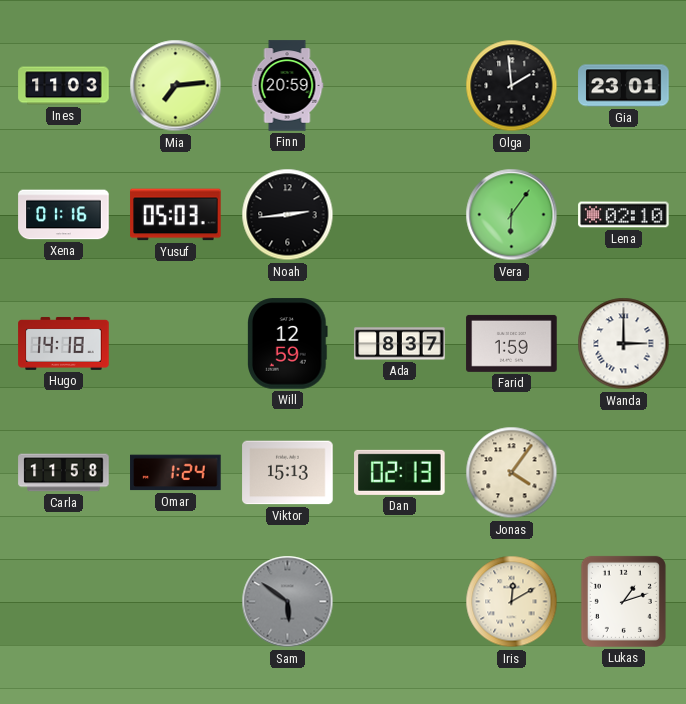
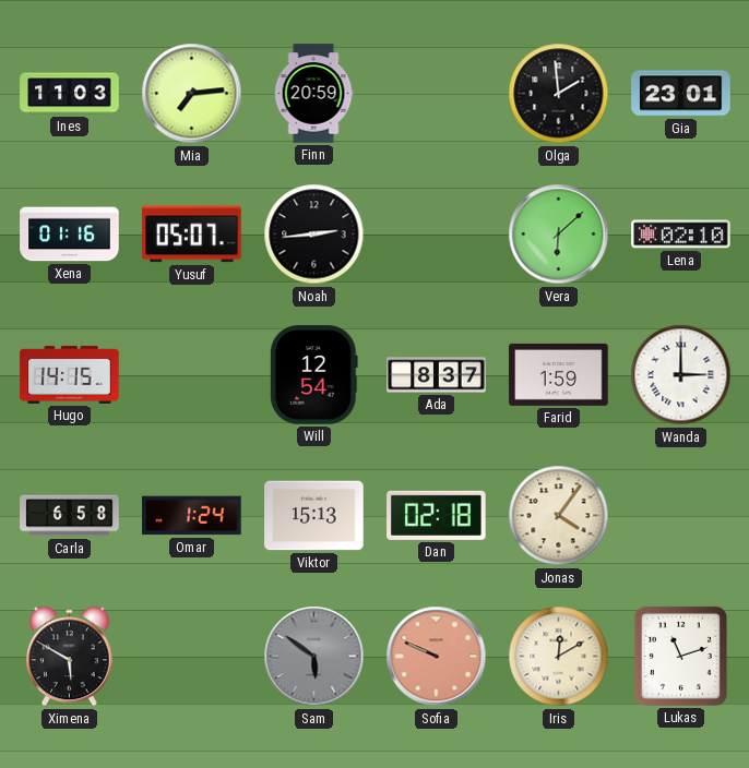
Yusuf: 05:03 -> 05:07
Vera: 6:06 -> 6:08
Hugo: 14:18 -> 14:15
Will: 12:59 -> 12:54
Carla: 11:58 -> 6:58
Dan: 02:13 -> 02:18
Ximena: none -> 5:50
Sofia: none -> 9:49
Lukas: 1:12 -> 11:12
